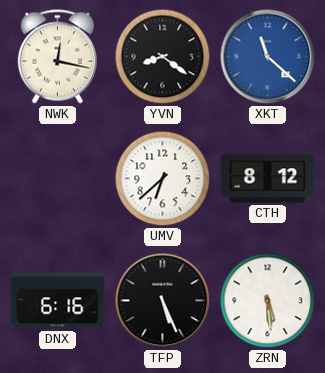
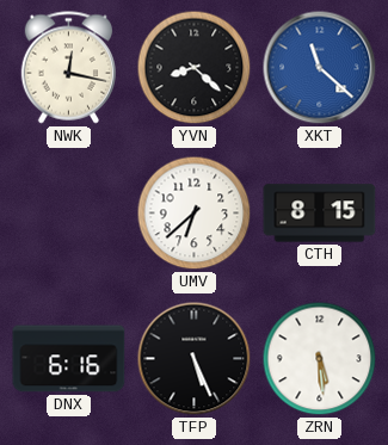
YVN: 8:21 -> 8:22
CTH: 8:12 -> 8:15
